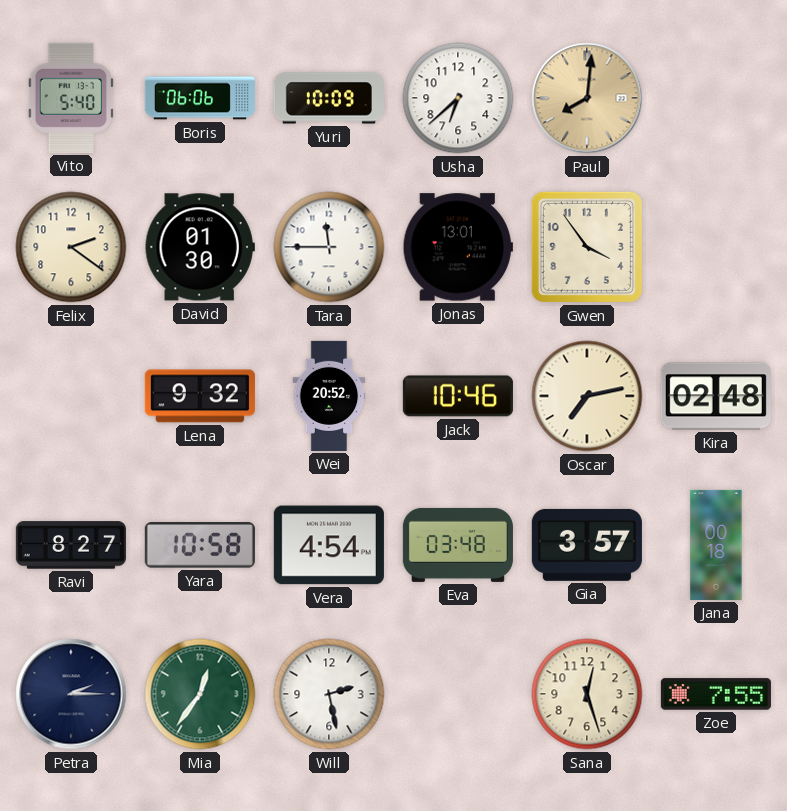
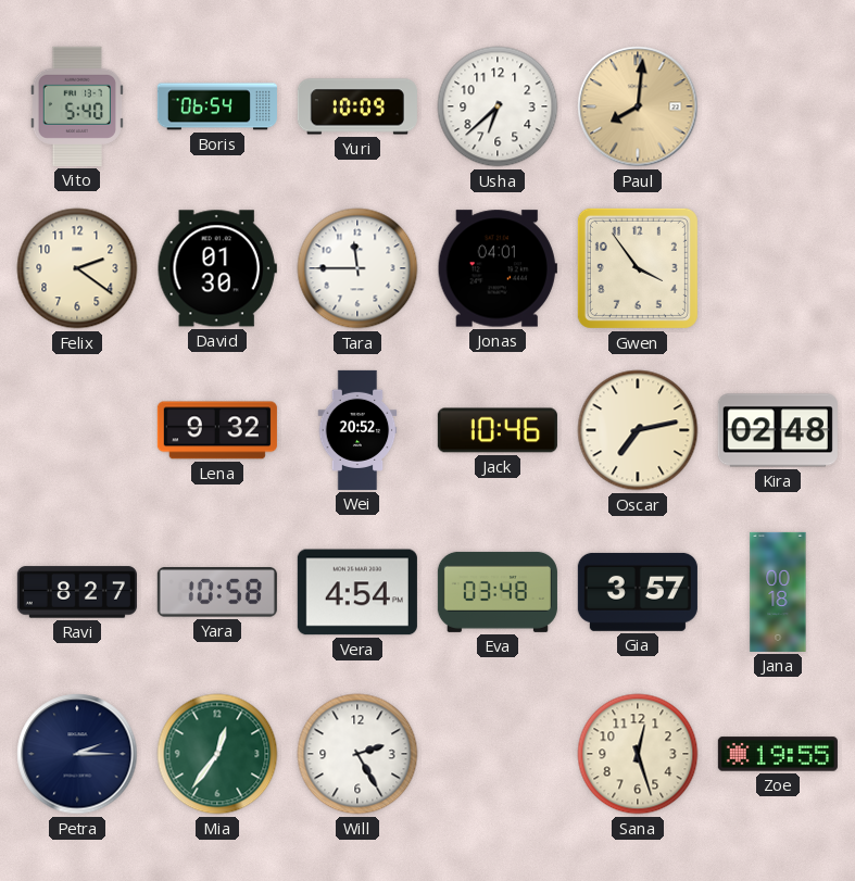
Boris: 06:06 -> 06:54
Jonas: 13:01 -> 04:01
Will: 2:28 -> 2:25
Zoe: 7:55 -> 19:55
